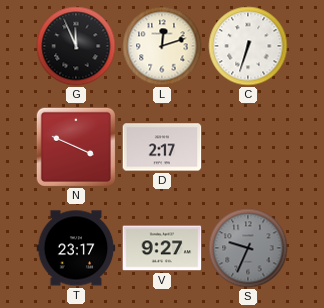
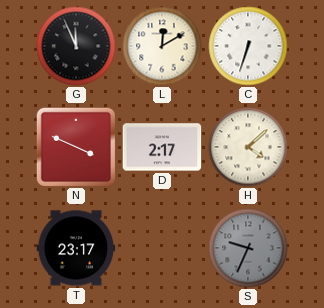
L: 12:12 -> 12:10
H: none -> 4:08
V: 9:27 -> none
